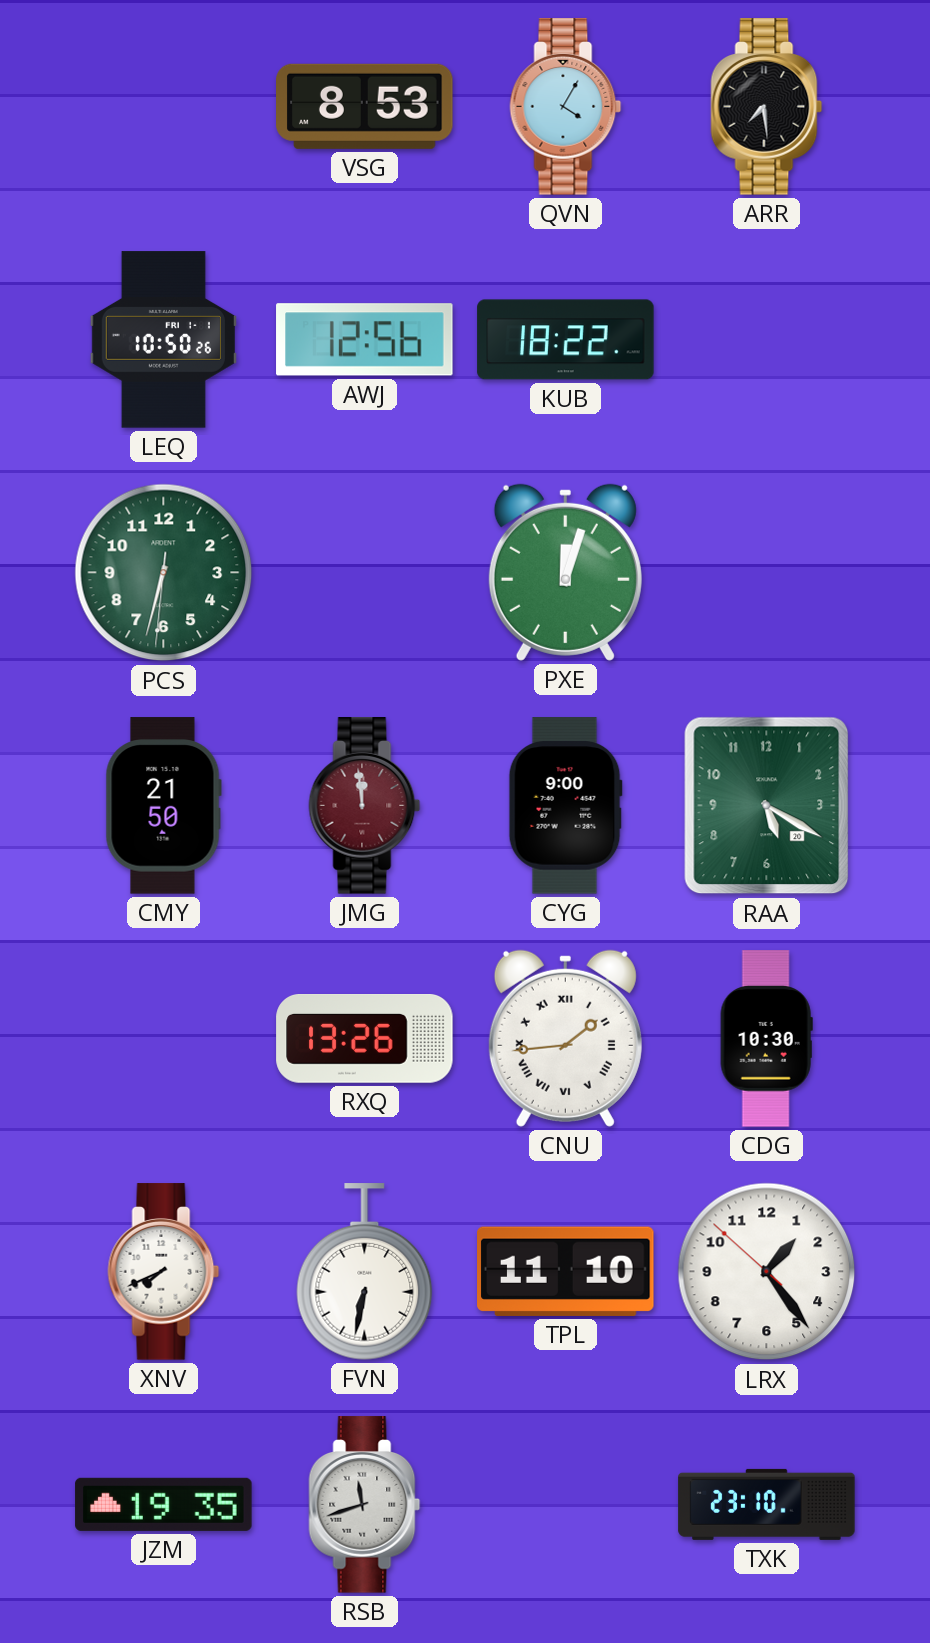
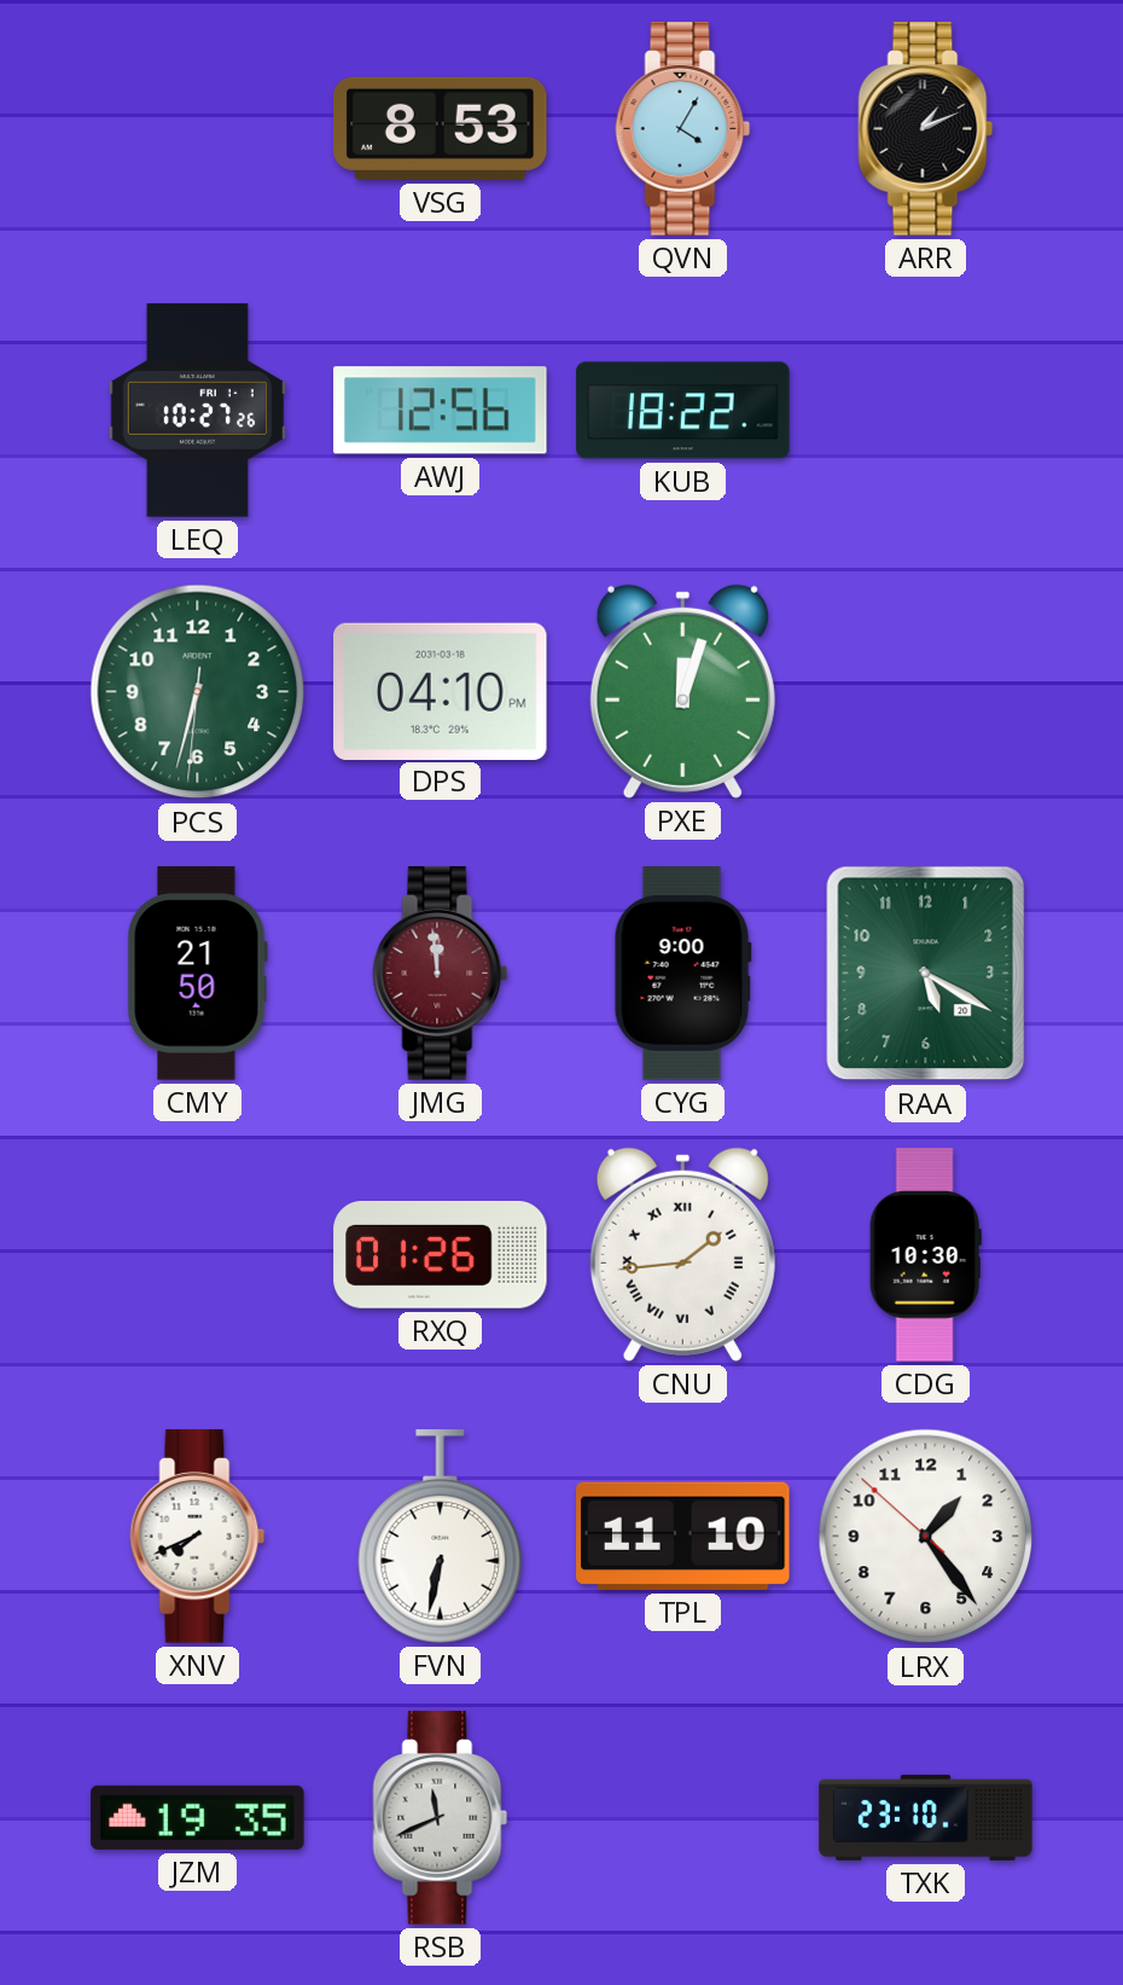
ARR: 7:29 -> 1:11
LEQ: 10:50 -> 10:27
DPS: none -> 04:10
RXQ: 13:26 -> 01:26
RSB: 11:42 -> 11:41
